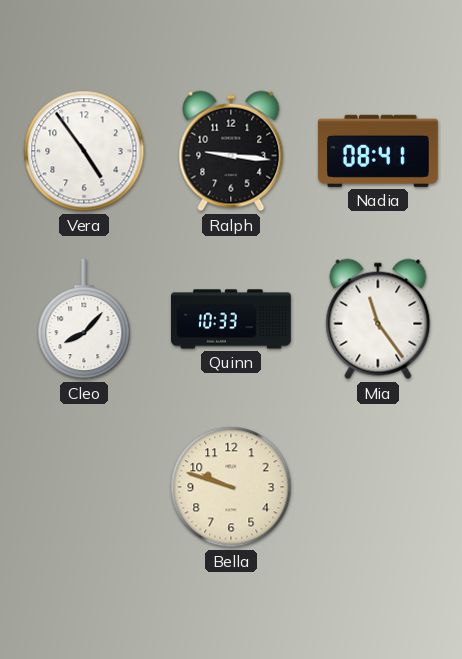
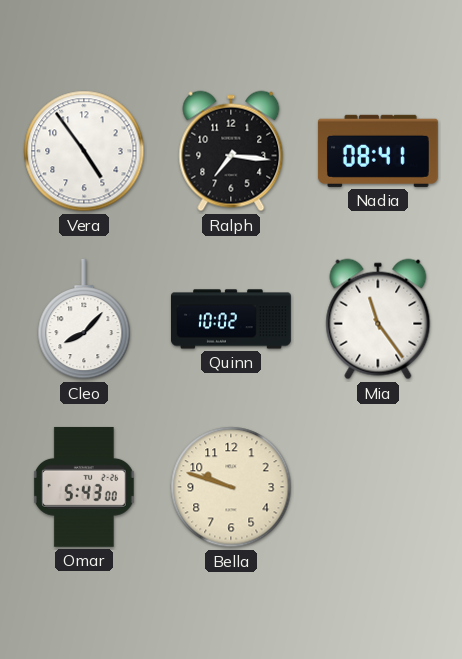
Ralph: 9:16 -> 7:16
Quinn: 10:33 -> 10:02
Omar: none -> 5:43
